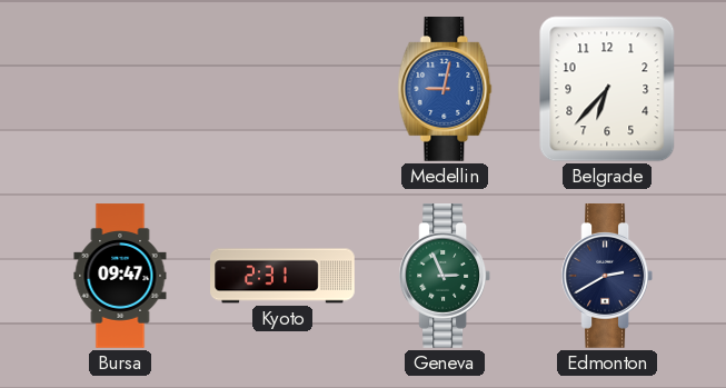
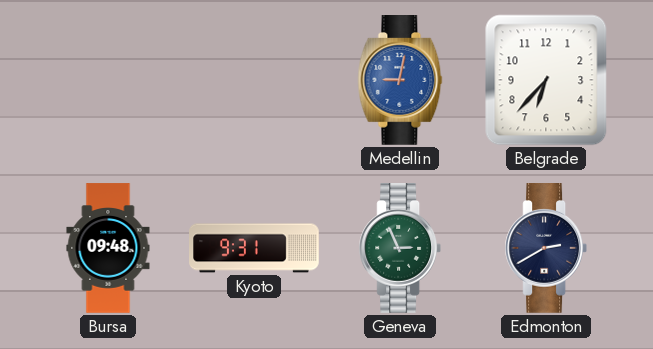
Bursa: 09:47 -> 09:48
Kyoto: 2:31 -> 9:31
